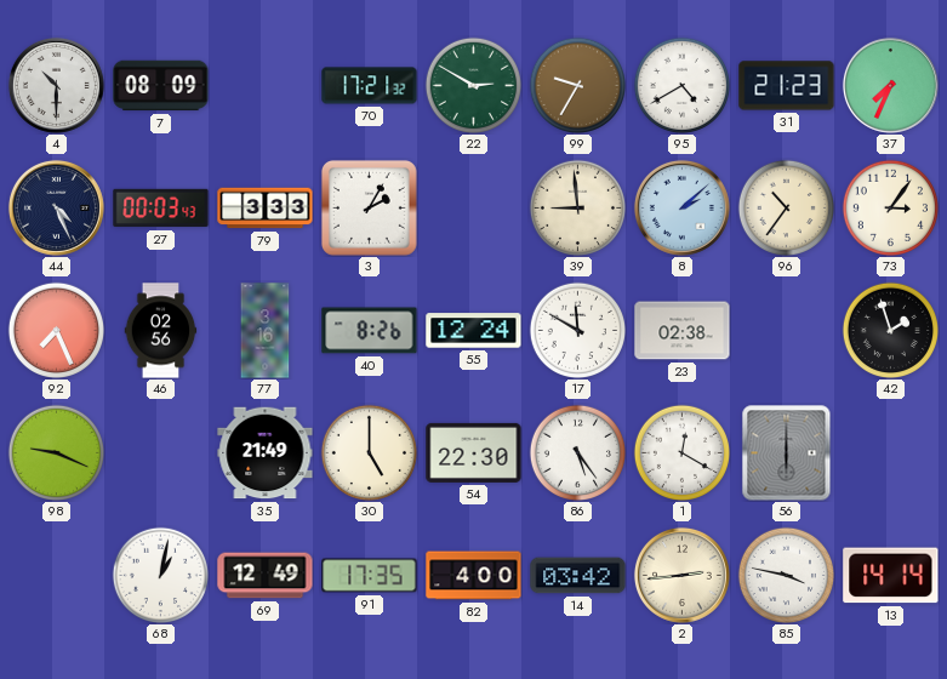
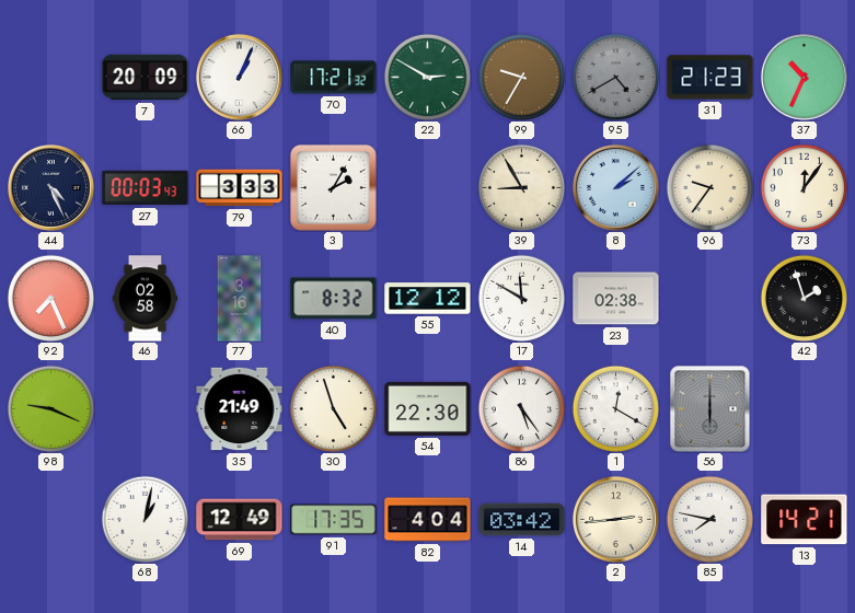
4: 10:30 -> none
7: 08:09 -> 20:09
66: none -> 1:04
95 dial: white -> grey
37: 7:34 -> 10:34
39: 8:59 -> 8:55
96: 10:36 -> 9:36
73: 3:06 -> 12:06
46: 02:56 -> 02:58
40: 8:26 -> 8:32
55: 12:24 -> 12:12
30: 5:00 -> 4:57
82: 4:00 -> 4:04
85: 3:47 -> 7:47
13: 14:14 -> 14:21
